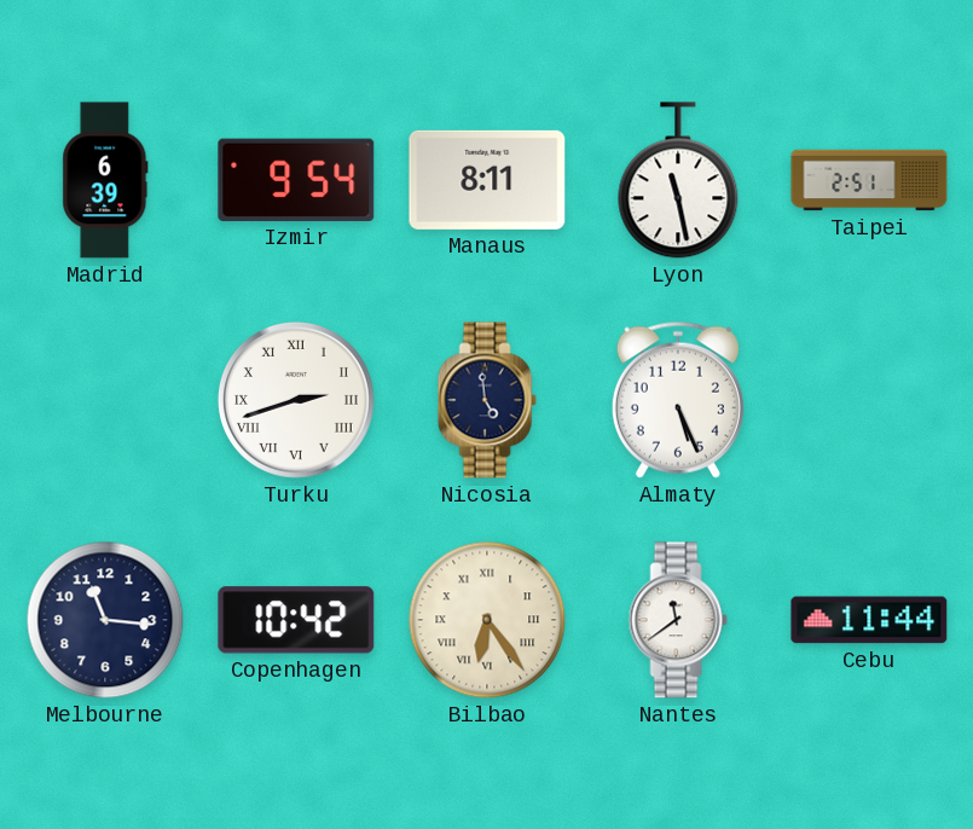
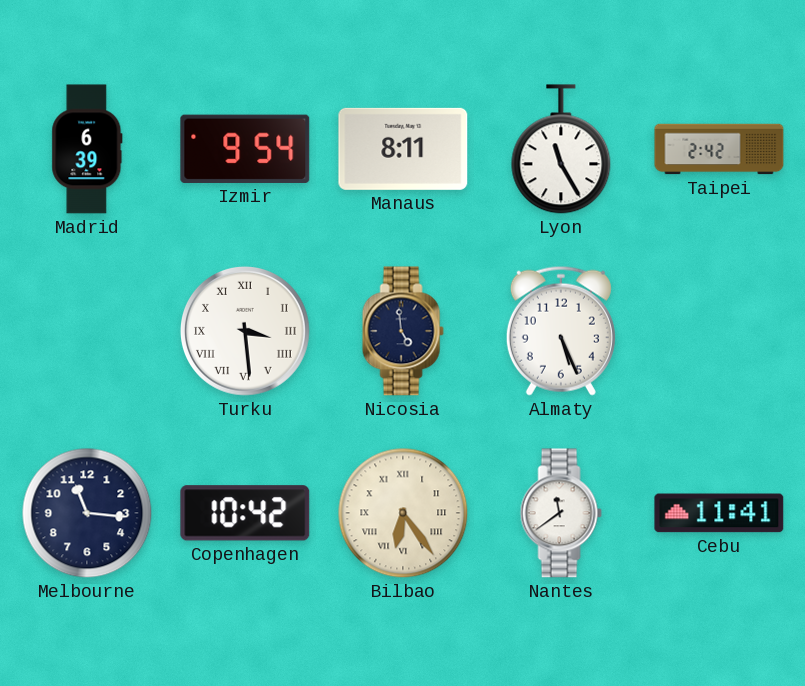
Lyon: 11:28 -> 11:25
Taipei: 2:51 -> 2:42
Turku: 2:42 -> 3:29
Cebu: 11:44 -> 11:41
